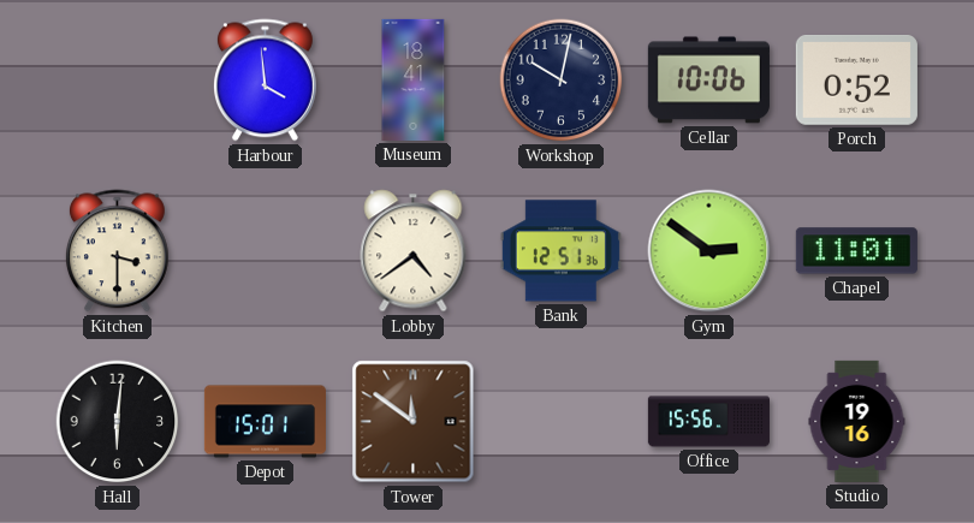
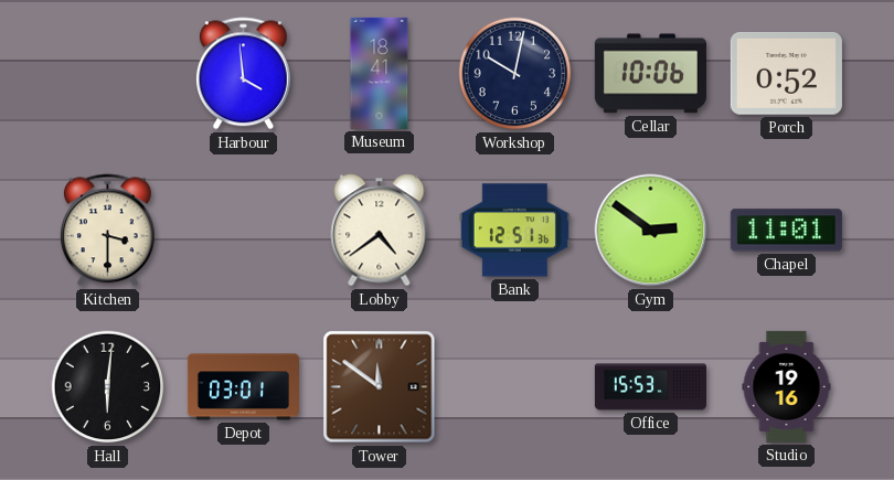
Depot: 15:01 -> 03:01
Office: 15:56 -> 15:53
